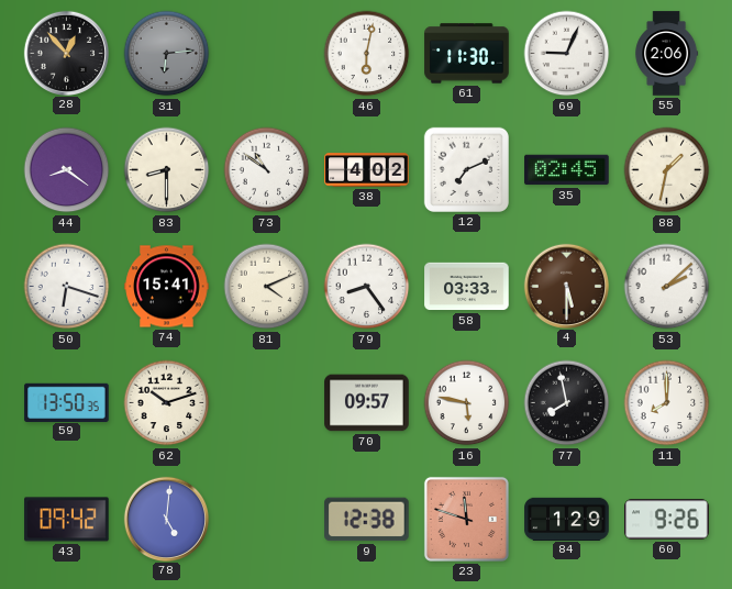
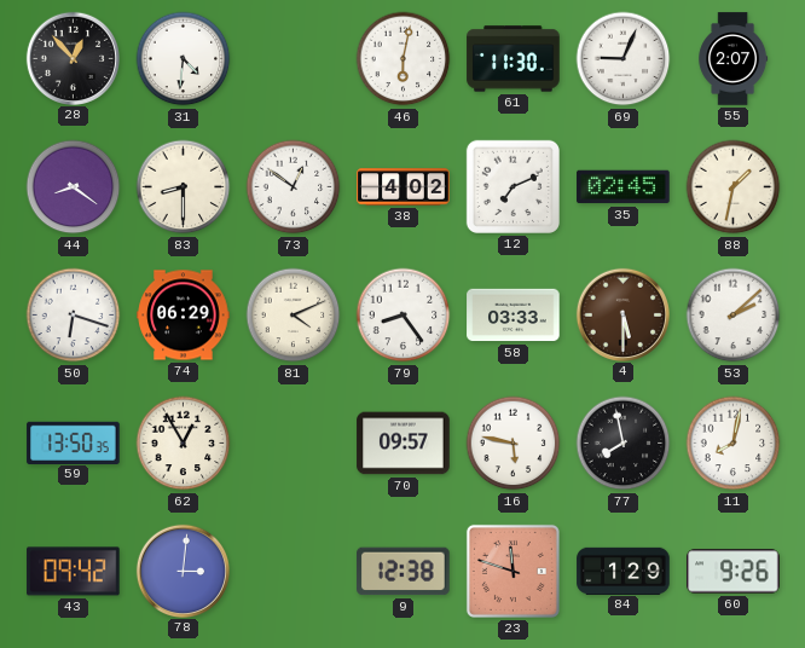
31: 6:14 -> 4:31
31 dial: grey -> white
55: 2:06 -> 2:07
73: 10:51 -> 12:51
74: 15:41 -> 06:29
62: 10:12 -> 12:55
11: 8:00 -> 8:02
78: 5:01 -> 3:01
